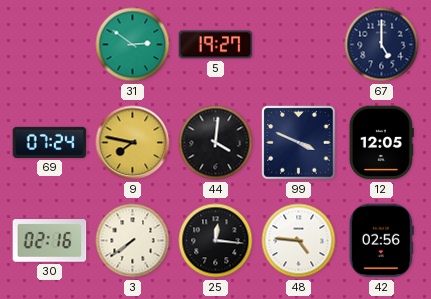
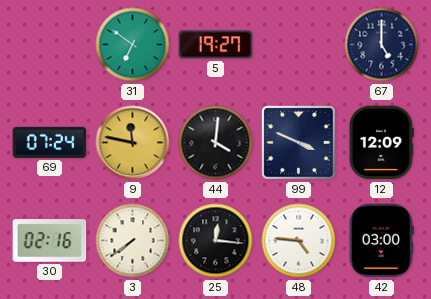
31: 2:51 -> 6:51
9: 7:47 -> 11:47
12: 12:05 -> 12:09
42: 02:56 -> 03:00
